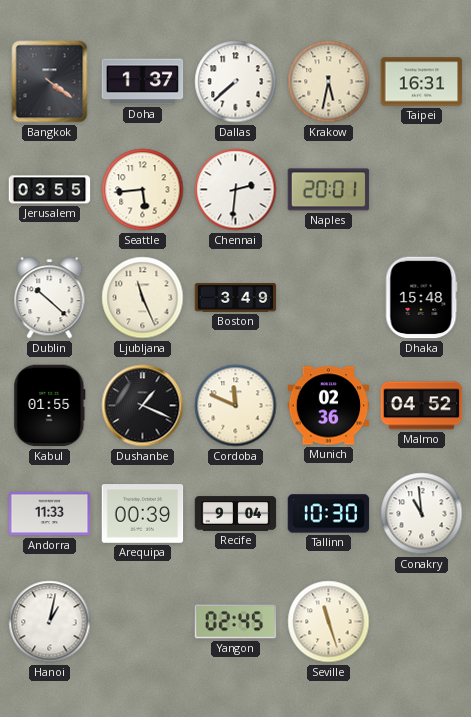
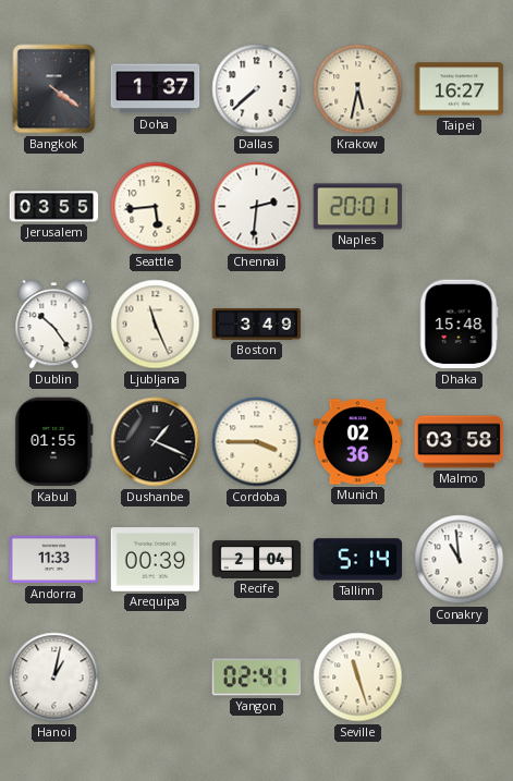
Taipei: 16:31 -> 16:27
Dublin: 10:22 -> 10:24
Cordoba: 11:49 -> 3:45
Malmo: 04:52 -> 03:58
Recife: 9:04 -> 2:04
Tallinn: 10:30 -> 5:14
Yangon: 02:45 -> 02:41
